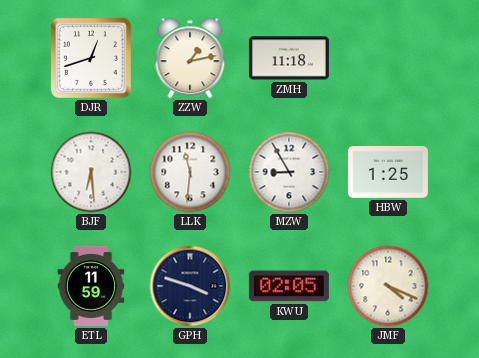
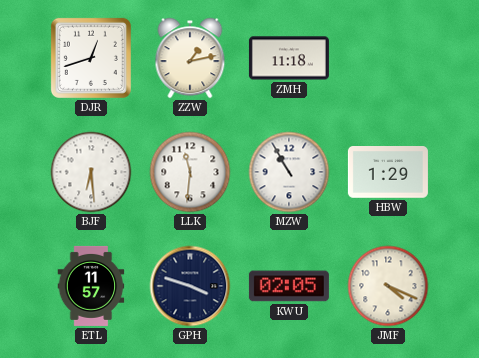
MZW: 8:55 -> 10:55
HBW: 1:25 -> 1:29
ETL: 11:59 -> 11:57
